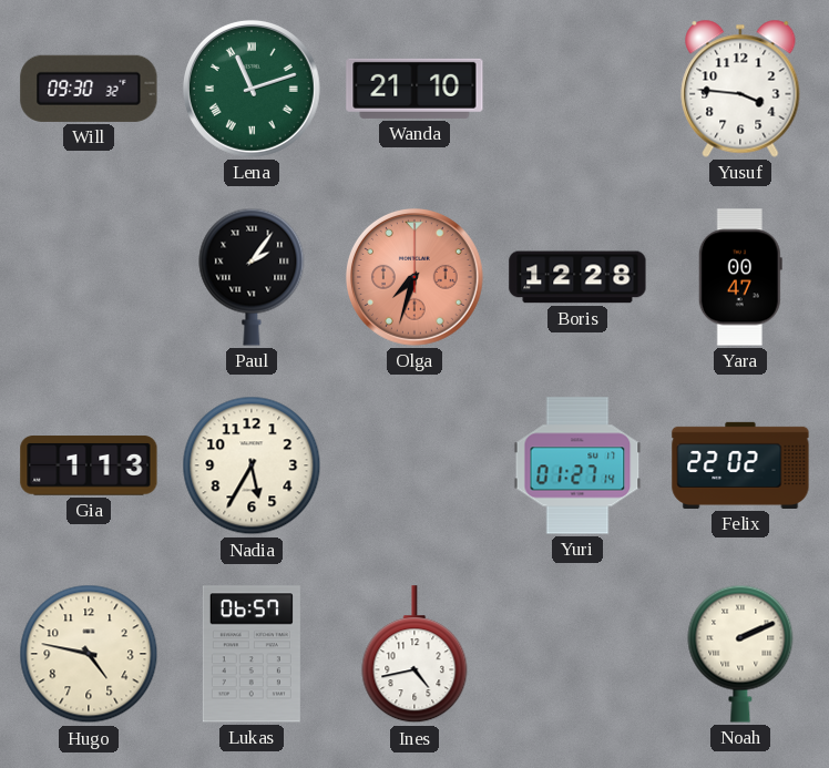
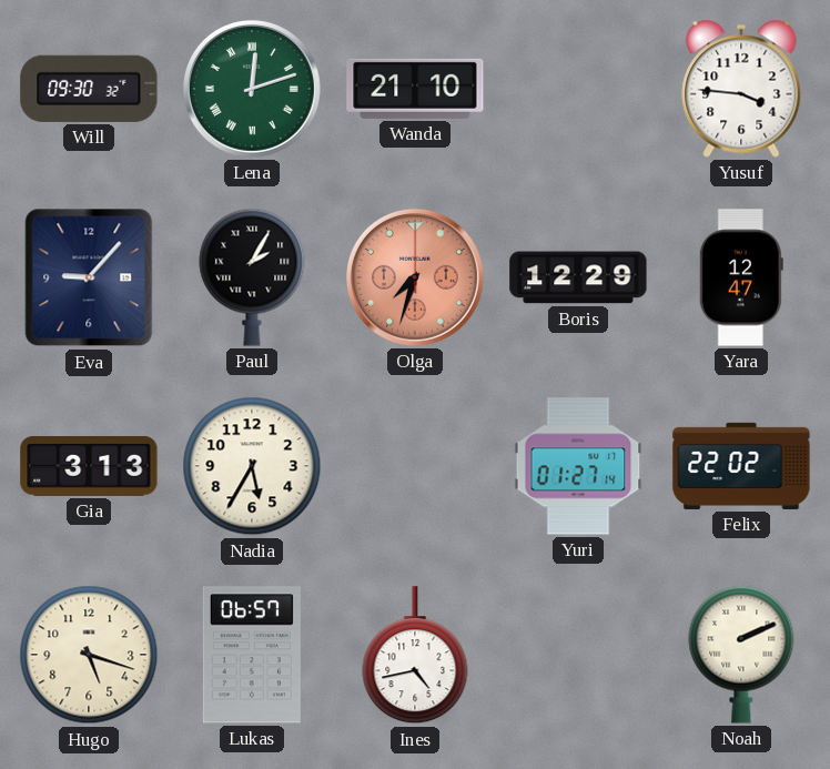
Lena: 11:12 -> 12:12
Eva: none -> 9:07
Paul: 2:06 -> 2:05
Boris: 12:28 -> 12:29
Yara: 00:47 -> 12:47
Gia: 1:13 -> 3:13
Hugo: 4:47 -> 5:18
